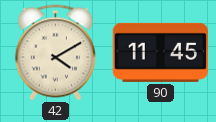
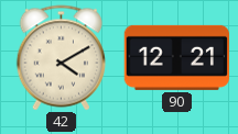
90: 11:45 -> 12:21
